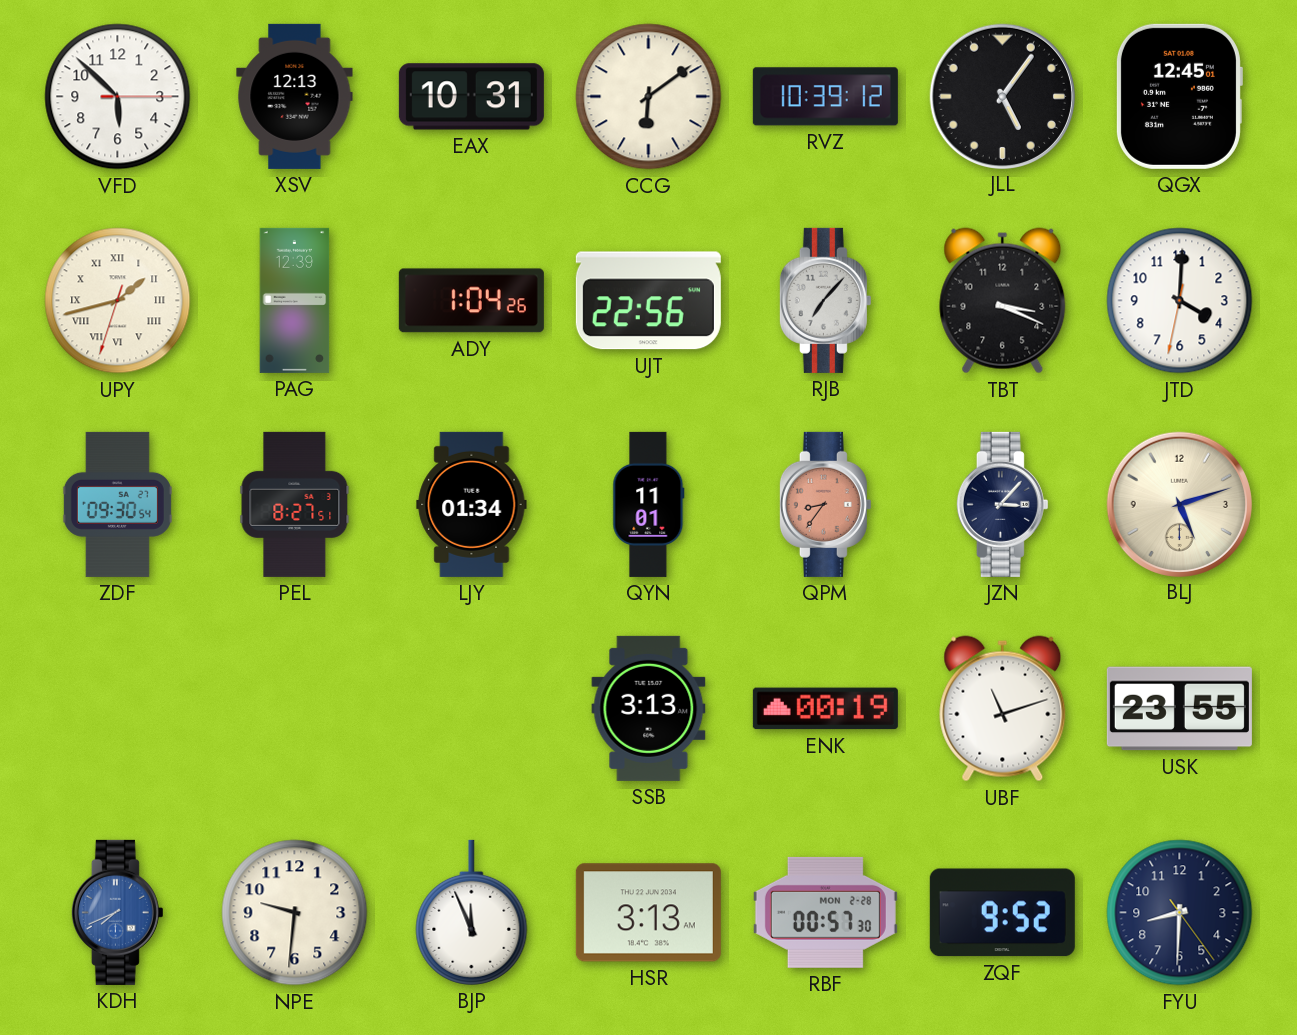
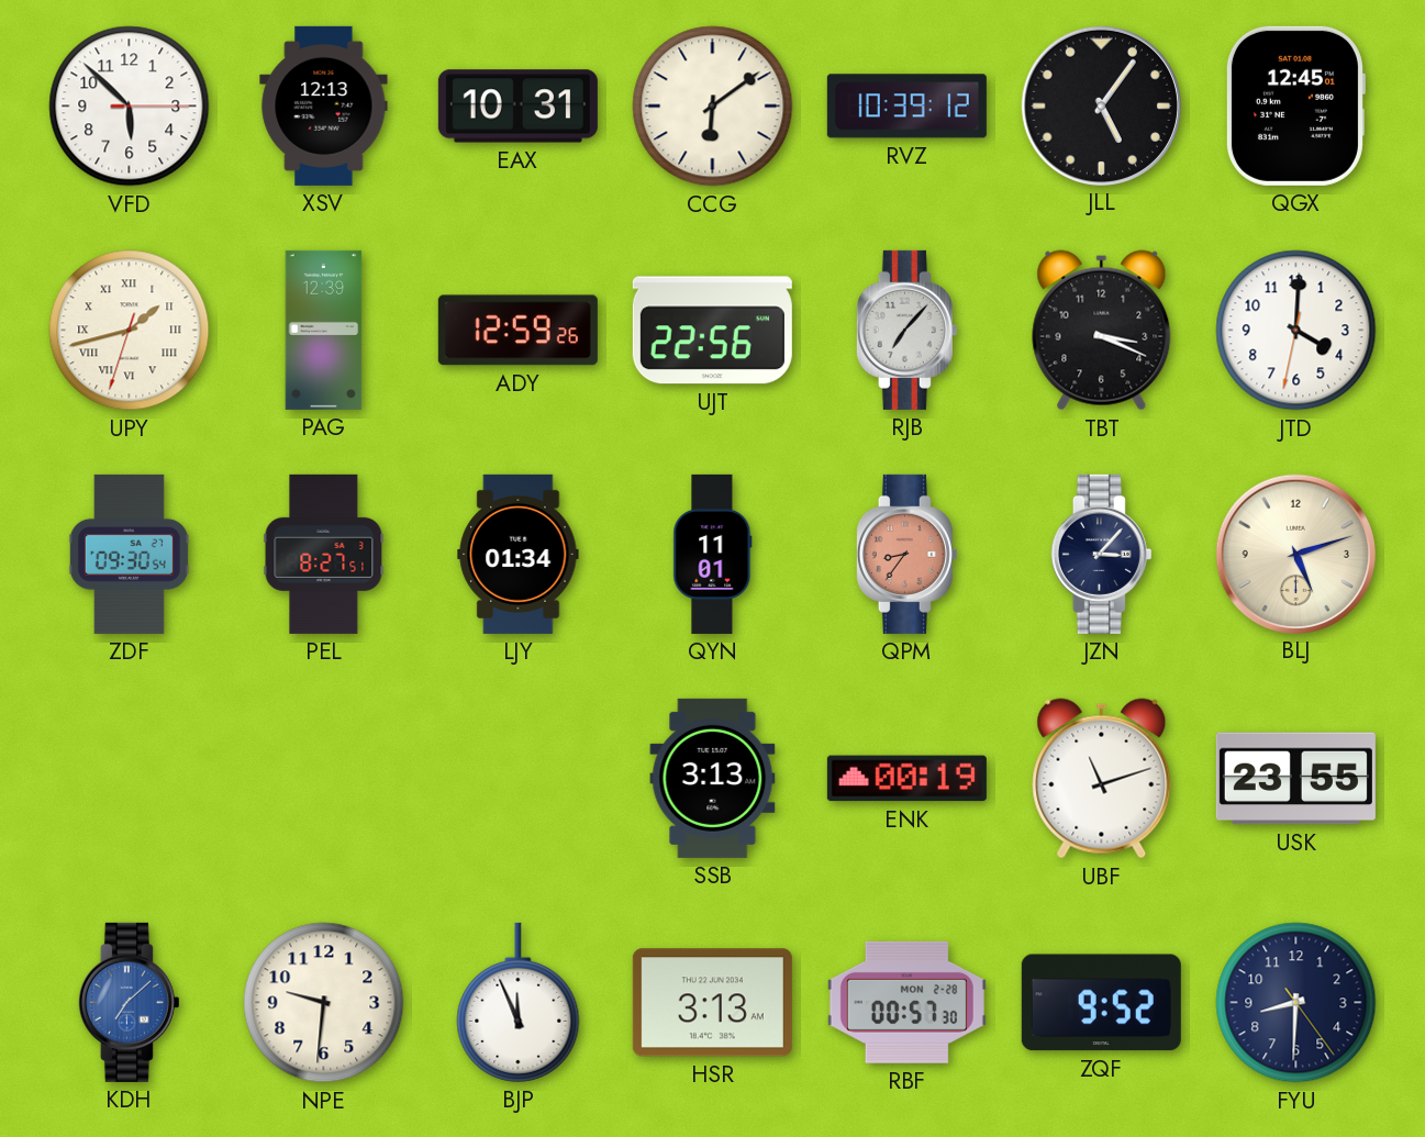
ADY: 1:04 -> 12:59
KDH: 7:41 -> 7:08
